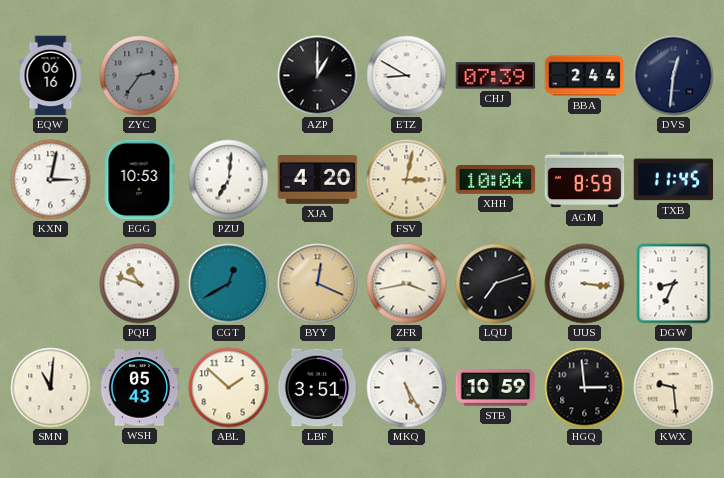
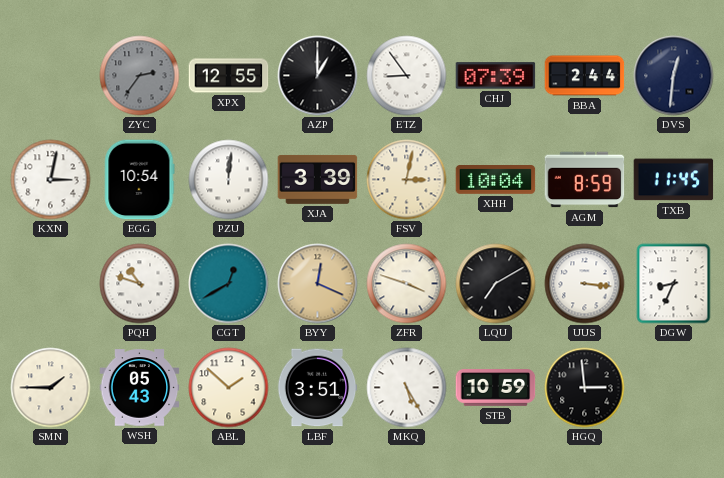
EQW: 06:16 -> none
XPX: none -> 12:55
ETZ: 8:50 -> 8:54
EGG: 10:53 -> 10:54
PZU: 7:01 -> 12:01
XJA: 4:20 -> 3:39
ZFR: 3:43 -> 3:48
LQU: 7:12 -> 7:10
SMN: 11:01 -> 1:45
KWX: 9:29 -> none
